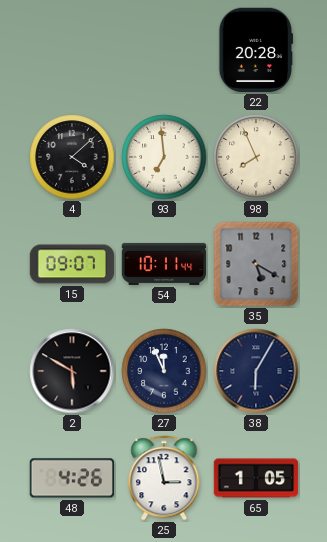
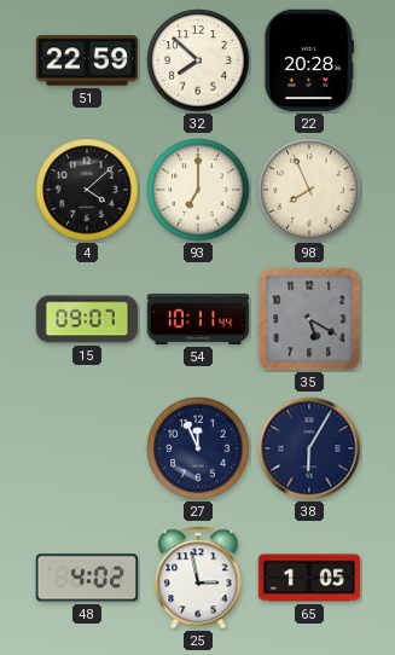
51: none -> 22:59
32: none -> 7:52
93: 6:59 -> 7:00
2: 5:50 -> none
48: 4:26 -> 4:02
